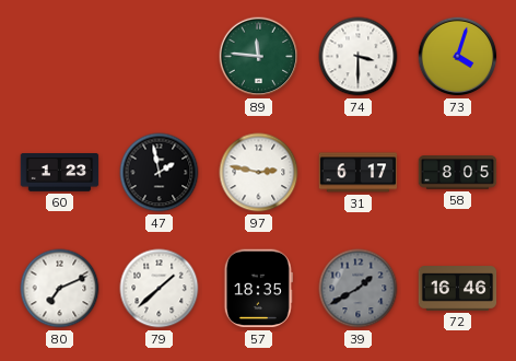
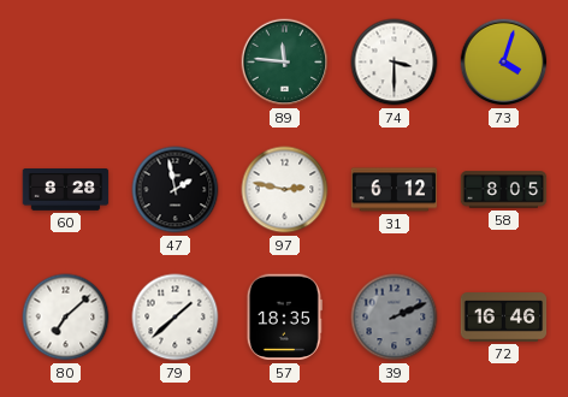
60: 1:23 -> 8:28
31: 6:17 -> 6:12
80: 7:11 -> 7:08
39: 1:40 -> 2:11
